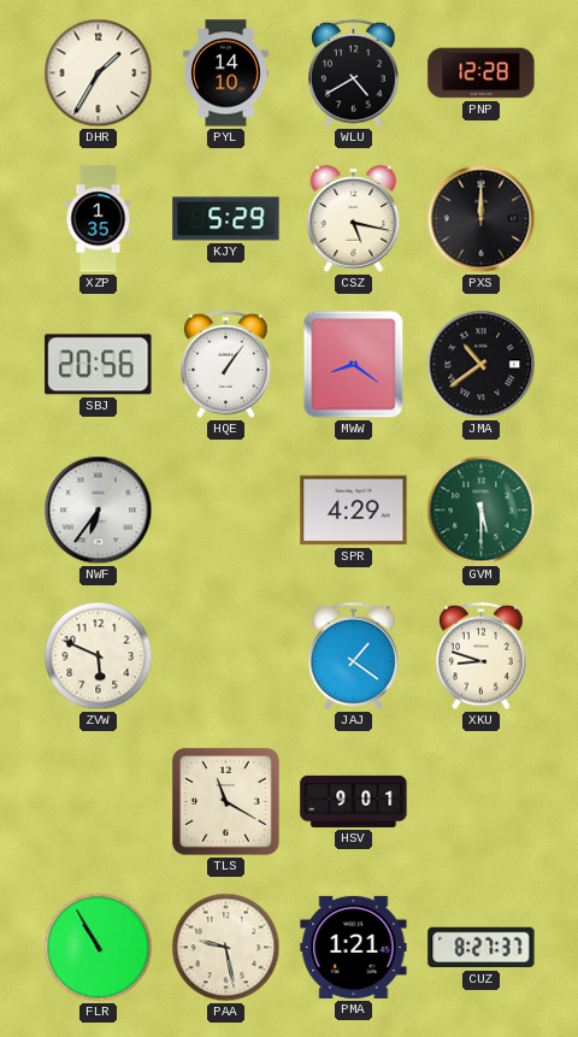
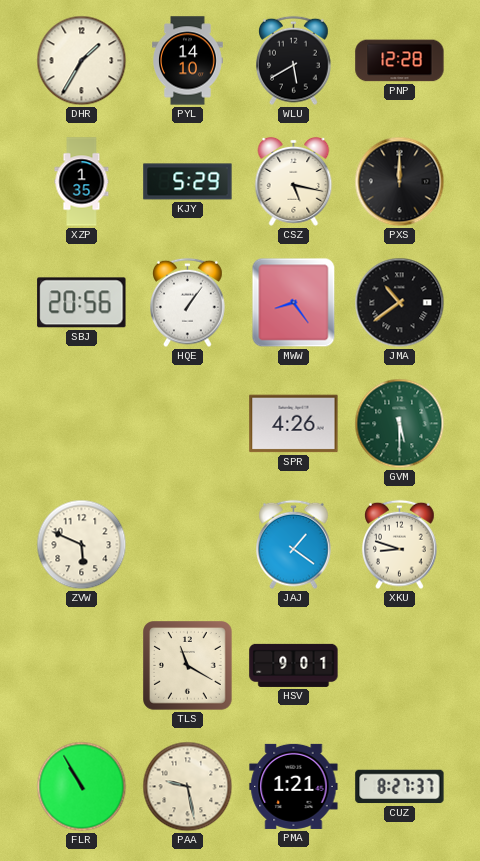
WLU: 4:40 -> 5:40
MWW: 8:21 -> 8:24
NWF: 6:36 -> none
SPR: 4:29 -> 4:26
